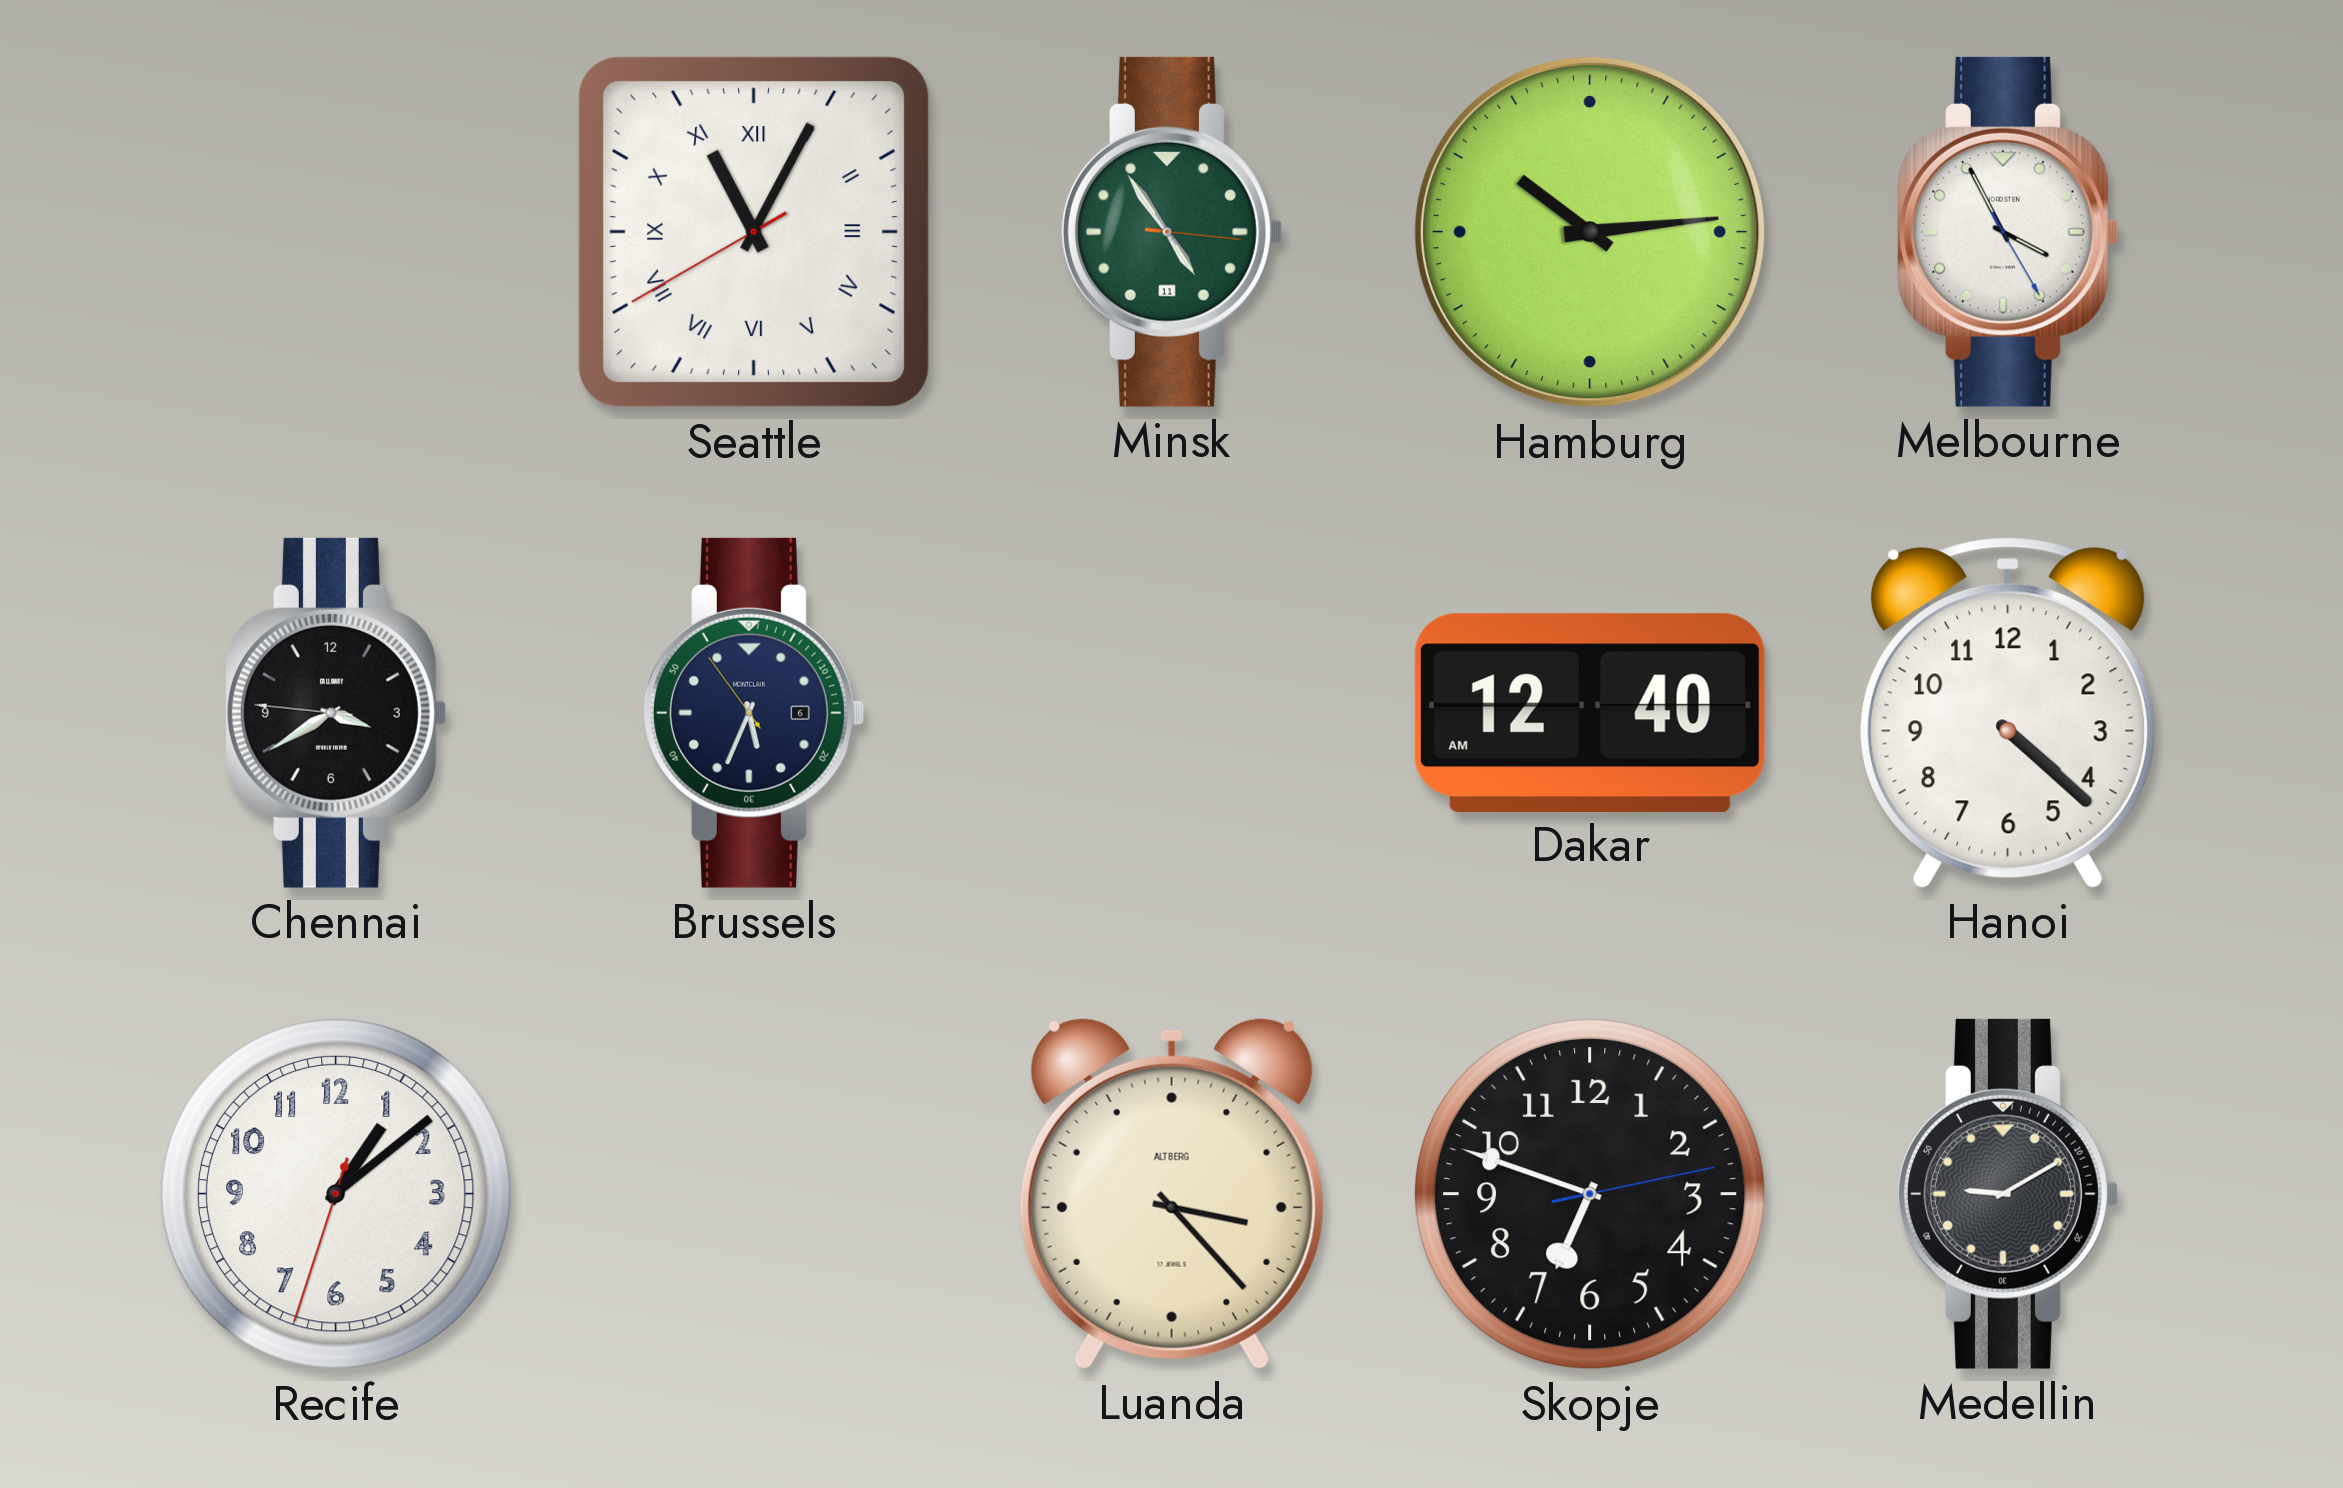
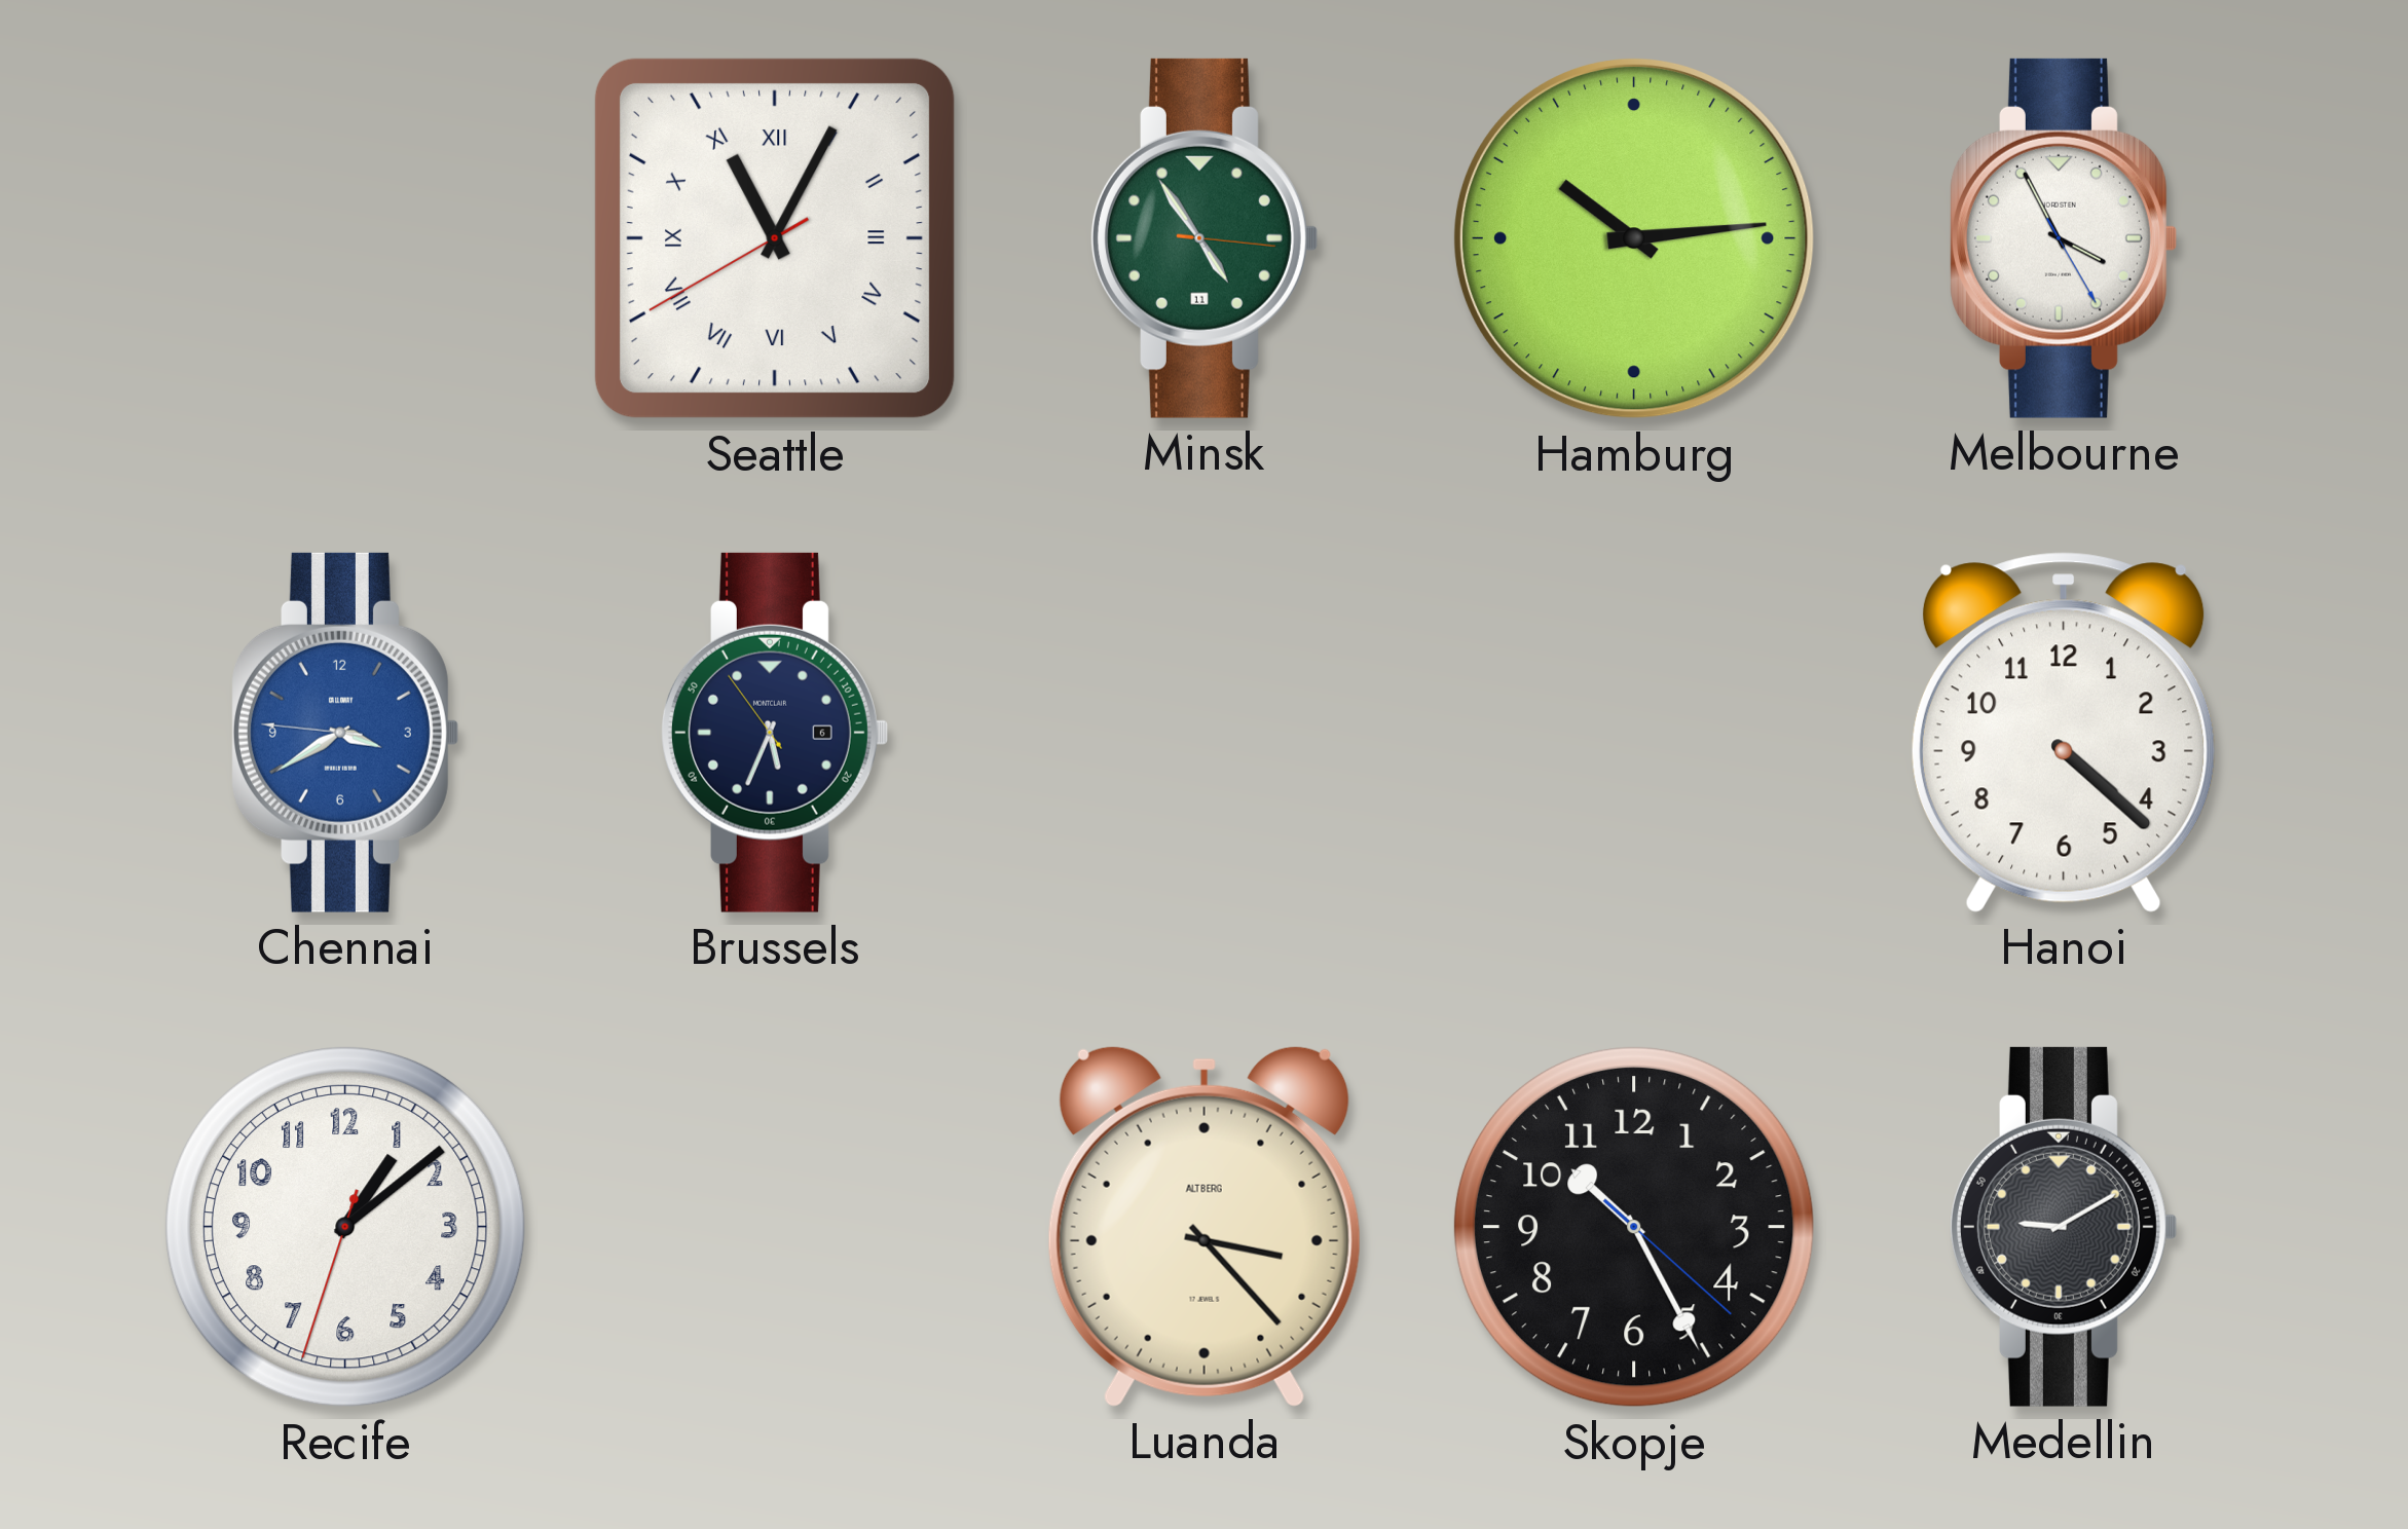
Chennai dial: black -> blue
Dakar: 12:40 -> none
Skopje: 6:48 -> 10:25
